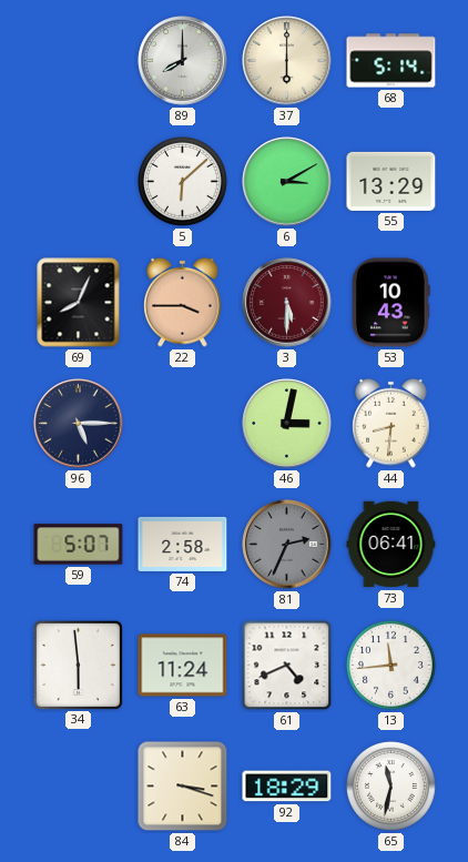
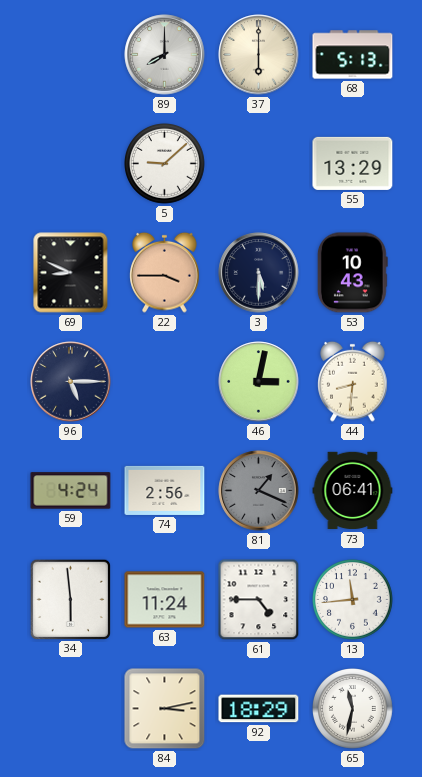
68: 5:14 -> 5:13
5: 6:08 -> 9:08
6: 3:10 -> none
69: 8:04 -> 8:49
3 dial: burgundy -> navy
59: 5:07 -> 4:24
74: 2:58 -> 2:56
81: 2:34 -> 1:19
61: 4:41 -> 4:45
84: 3:18 -> 3:13
